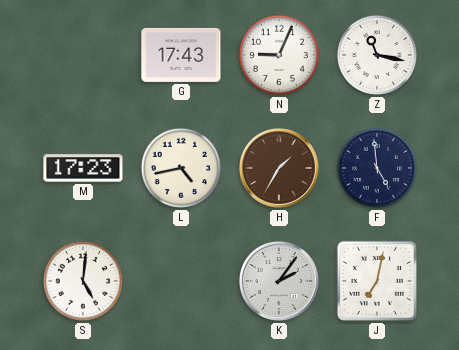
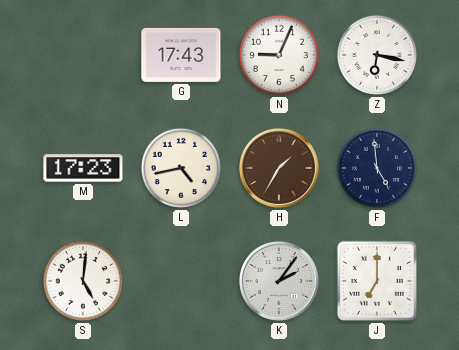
Z: 11:17 -> 6:17
J: 7:02 -> 7:00
